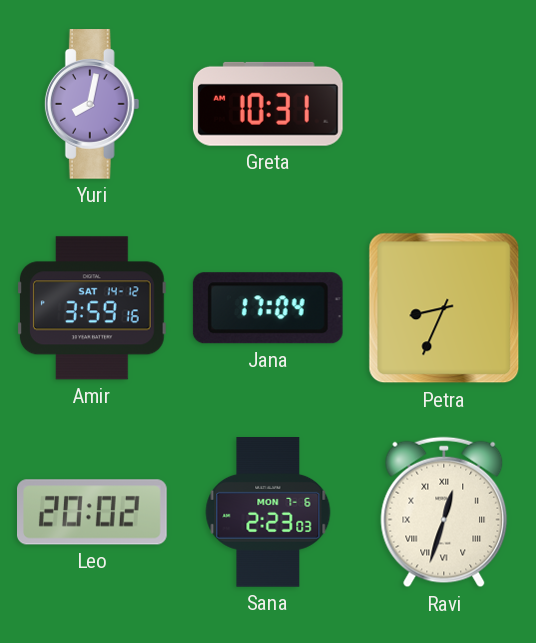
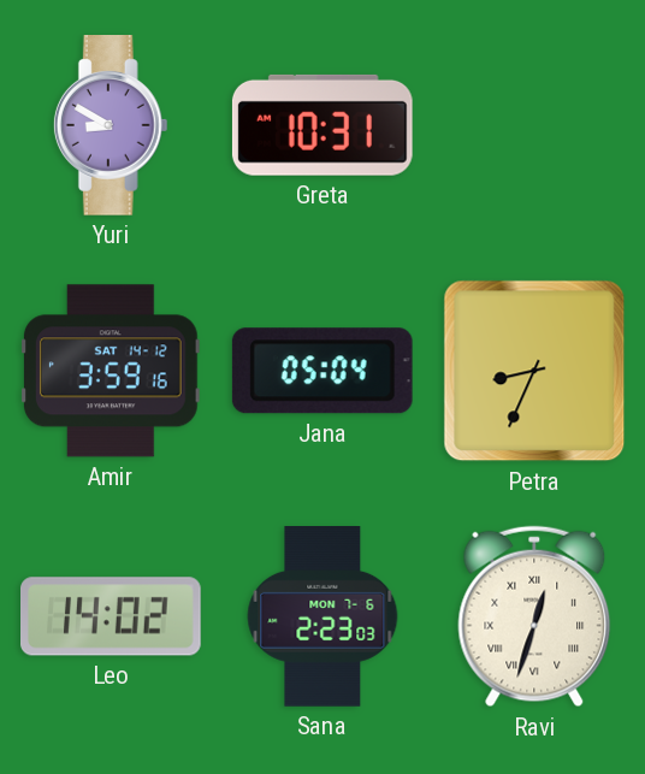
Yuri: 8:02 -> 8:50
Jana: 17:04 -> 05:04
Leo: 20:02 -> 14:02
